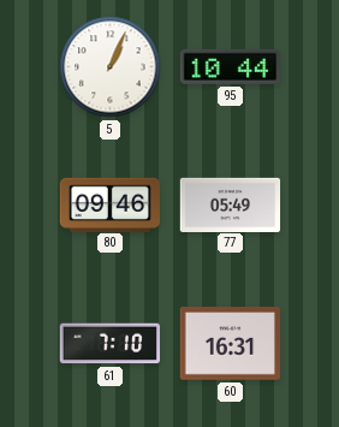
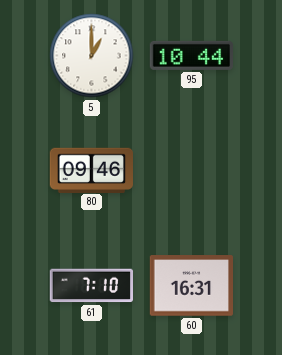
5: 1:04 -> 1:00
77: 05:49 -> none
